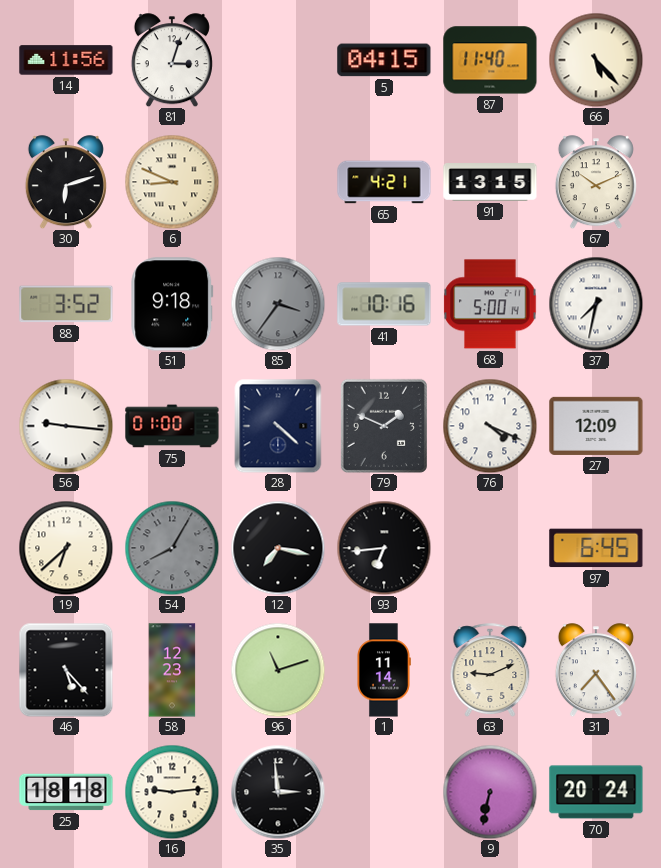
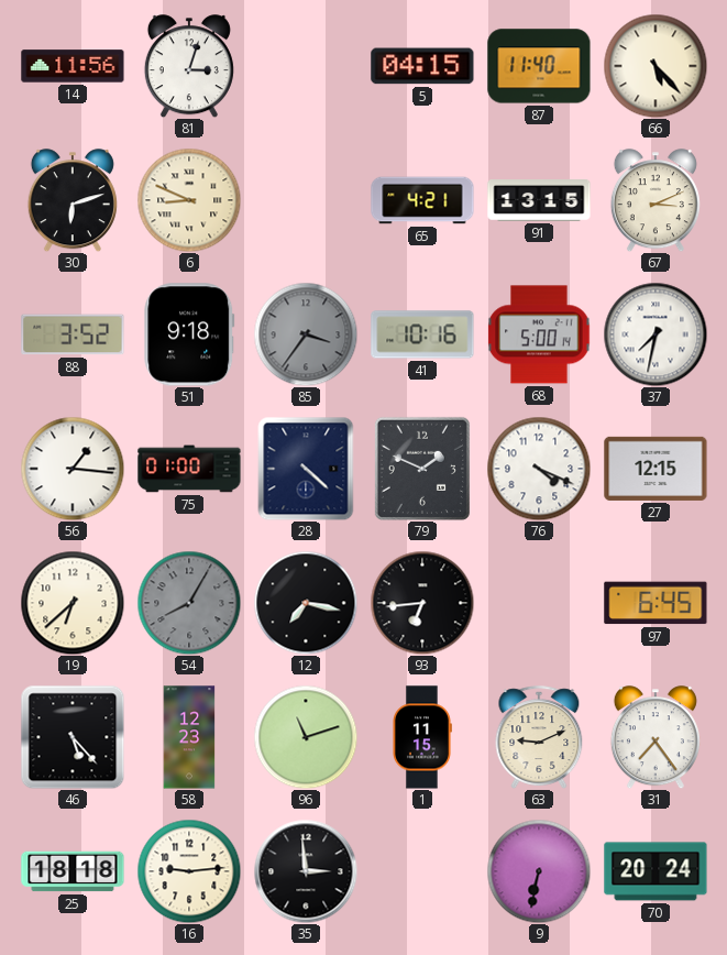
67: 10:11 -> 3:11
56: 9:16 -> 1:16
27: 12:09 -> 12:15
1: 11:14 -> 11:15
